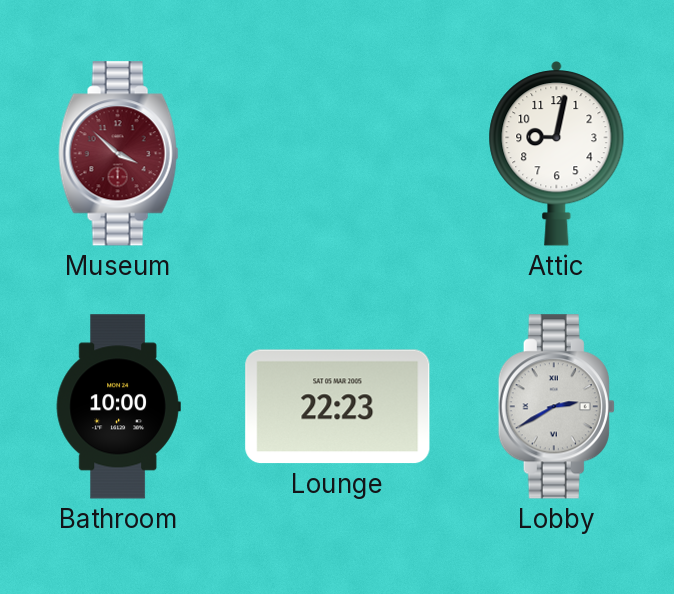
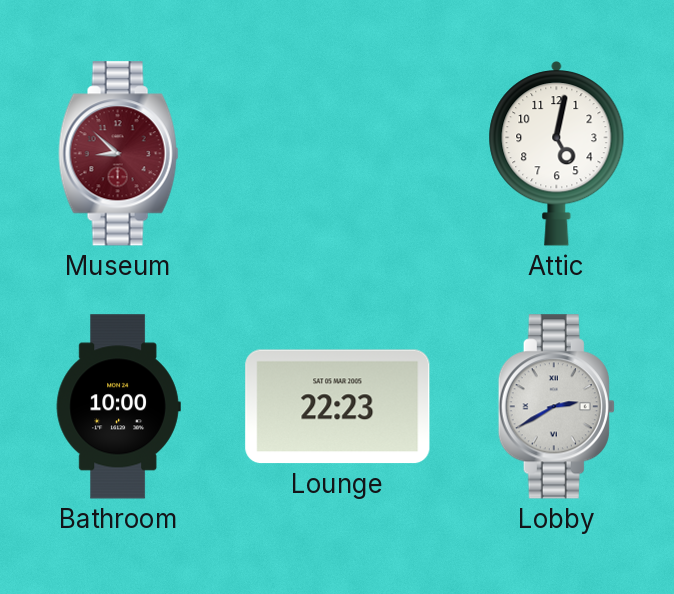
Museum: 3:52 -> 8:52
Attic: 9:02 -> 5:02
